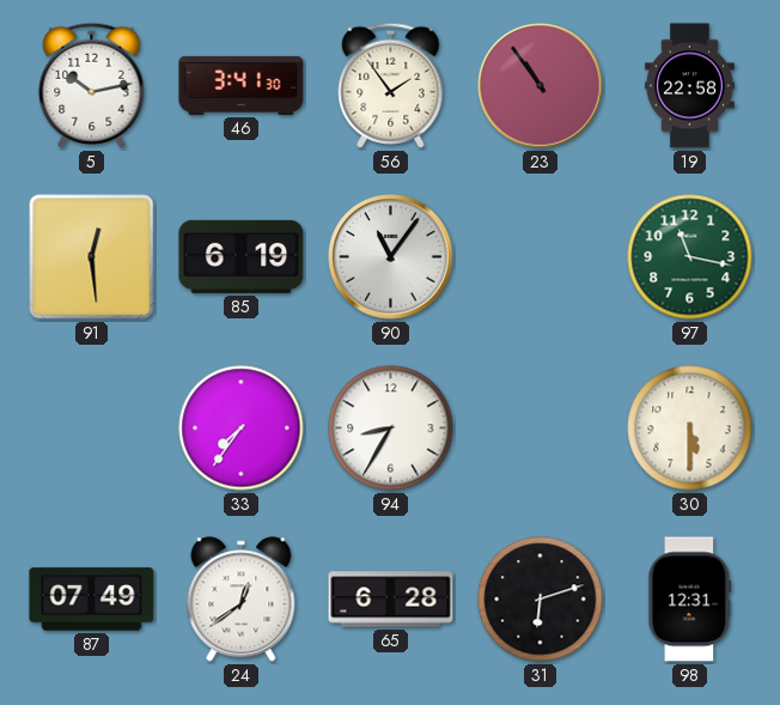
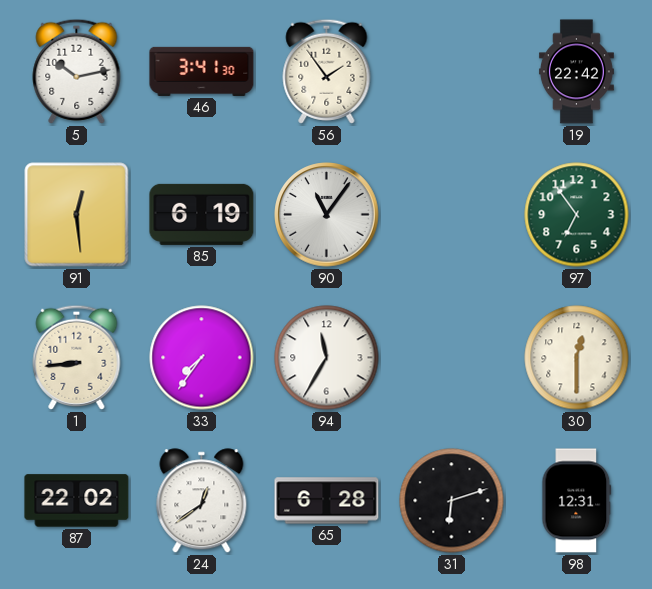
23: 10:54 -> none
19: 22:58 -> 22:42
97: 11:17 -> 6:54
1: none -> 8:44
94: 8:35 -> 11:35
30: 5:30 -> 12:30
87: 07:49 -> 22:02
